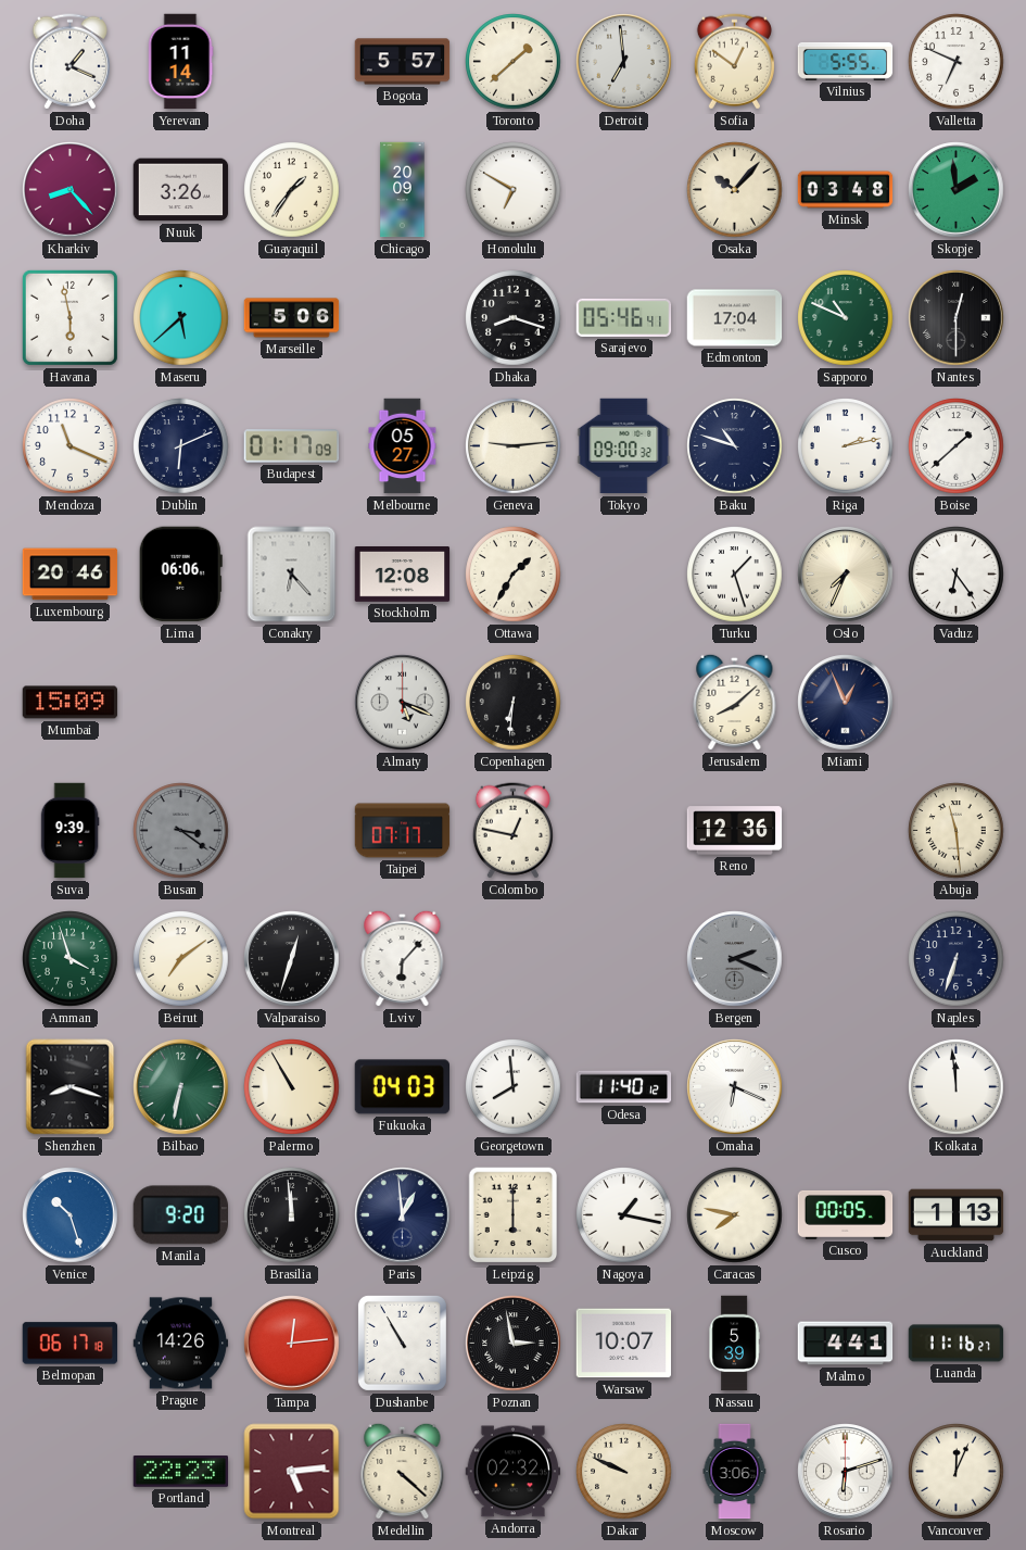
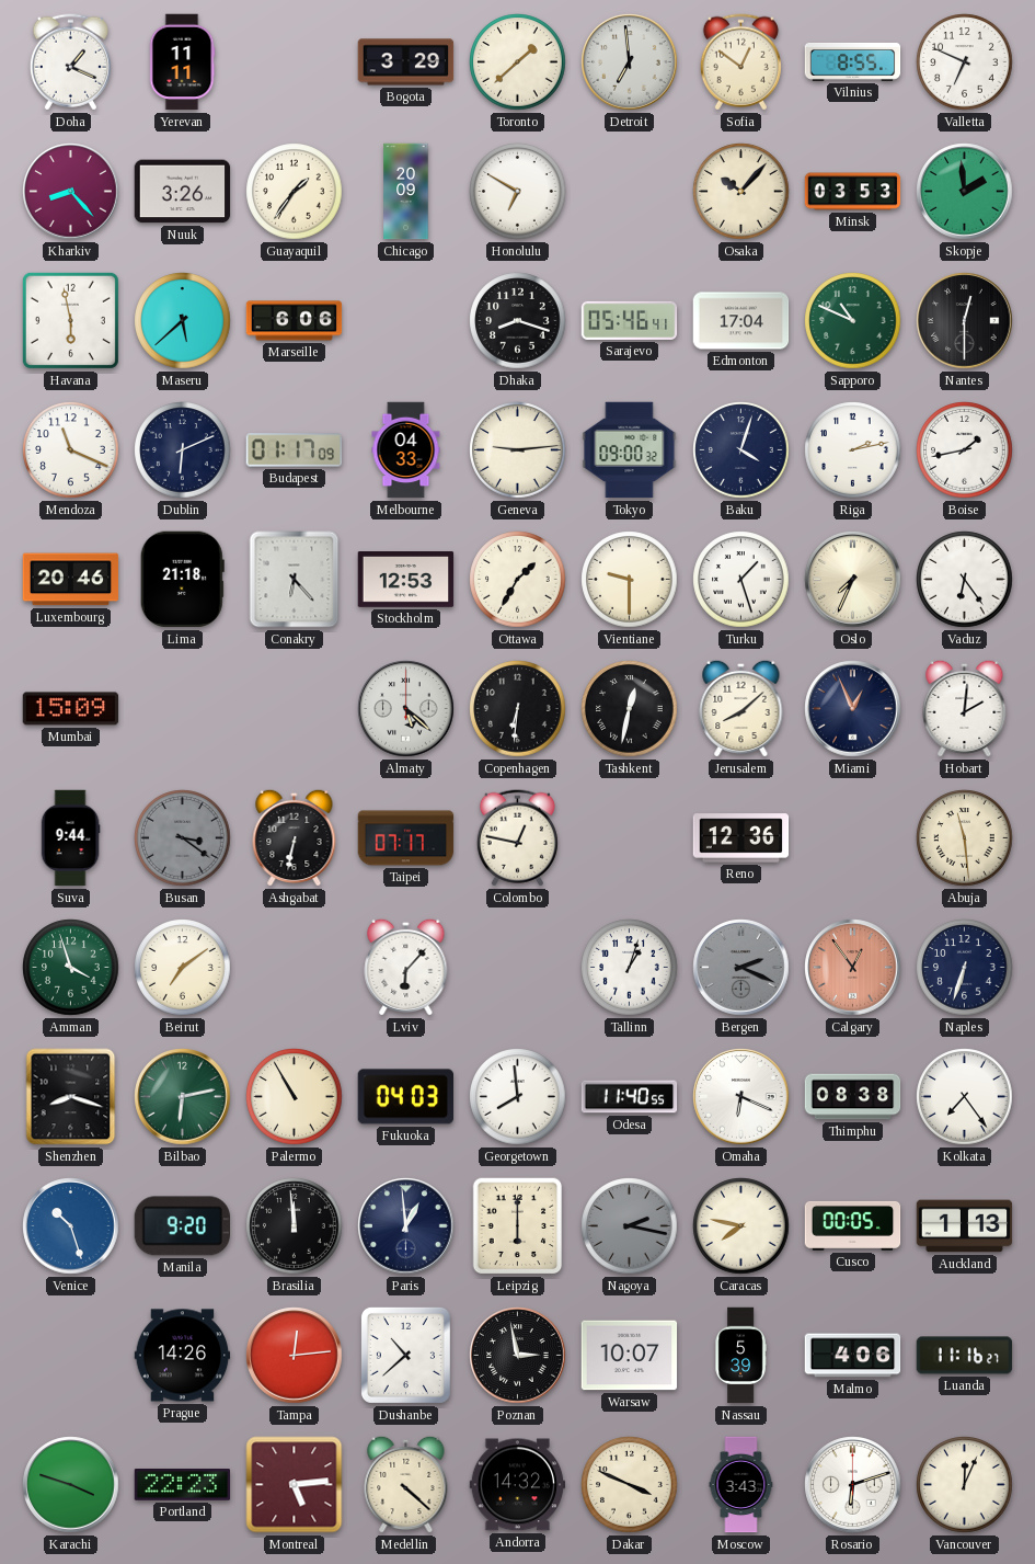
Yerevan: 11:14 -> 11:11
Bogota: 5:57 -> 3:29
Vilnius: 5:55 -> 8:55
Minsk: 03:48 -> 03:53
Marseille: 5:06 -> 6:06
Melbourne: 05:27 -> 04:33
Baku: 10:48 -> 4:03
Boise: 1:38 -> 1:43
Lima: 06:06 -> 21:18
Stockholm: 12:08 -> 12:53
Vientiane: none -> 9:30
Almaty: 5:19 -> 5:22
Tashkent: none -> 12:32
Hobart: none -> 2:01
Suva: 9:39 -> 9:44
Ashgabat: none -> 6:32
Valparaiso: 12:33 -> none
Tallinn: none -> 1:03
Calgary: none -> 12:54
Bilbao: 6:32 -> 6:13
Odesa: 11:40:12 -> 11:40:55
Thimphu: none -> 08:38
Kolkata: 11:59 -> 7:24
Nagoya: 1:17 -> 2:17
Nagoya dial: white -> grey
Belmopan: 06:17 -> none
Dushanbe: 10:55 -> 10:38
Malmo: 4:41 -> 4:06
Karachi: none -> 3:48
Andorra: 02:32 -> 14:32
Dakar: 9:49 -> 3:49
Moscow: 3:06 -> 3:43
